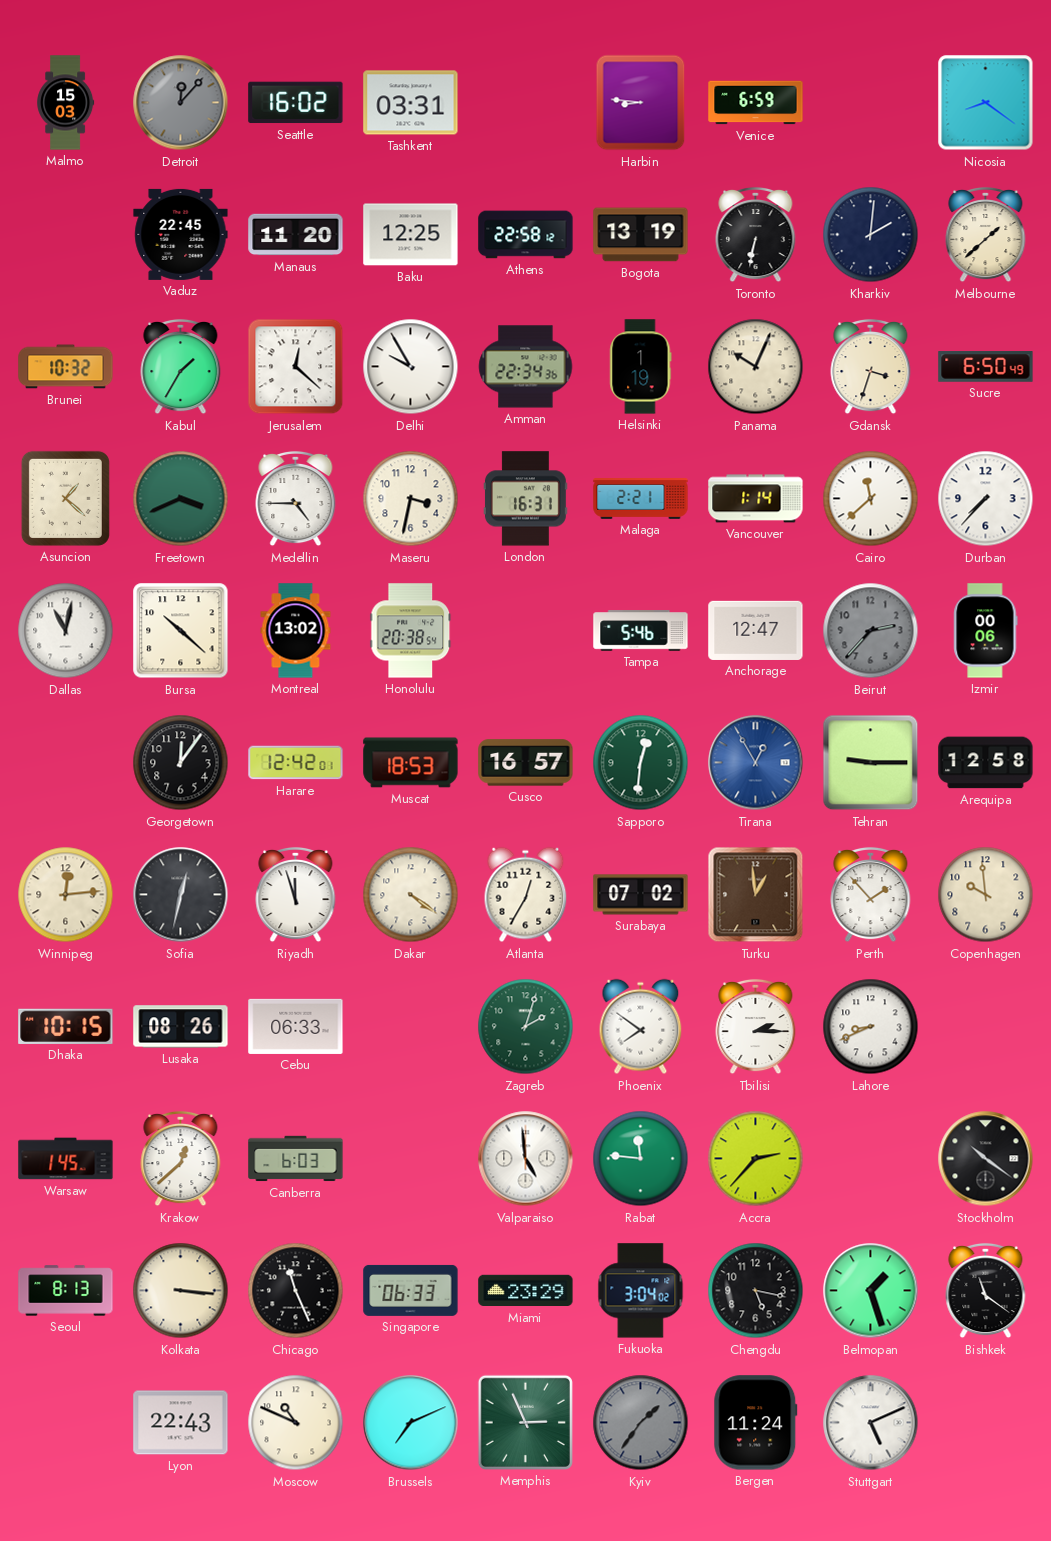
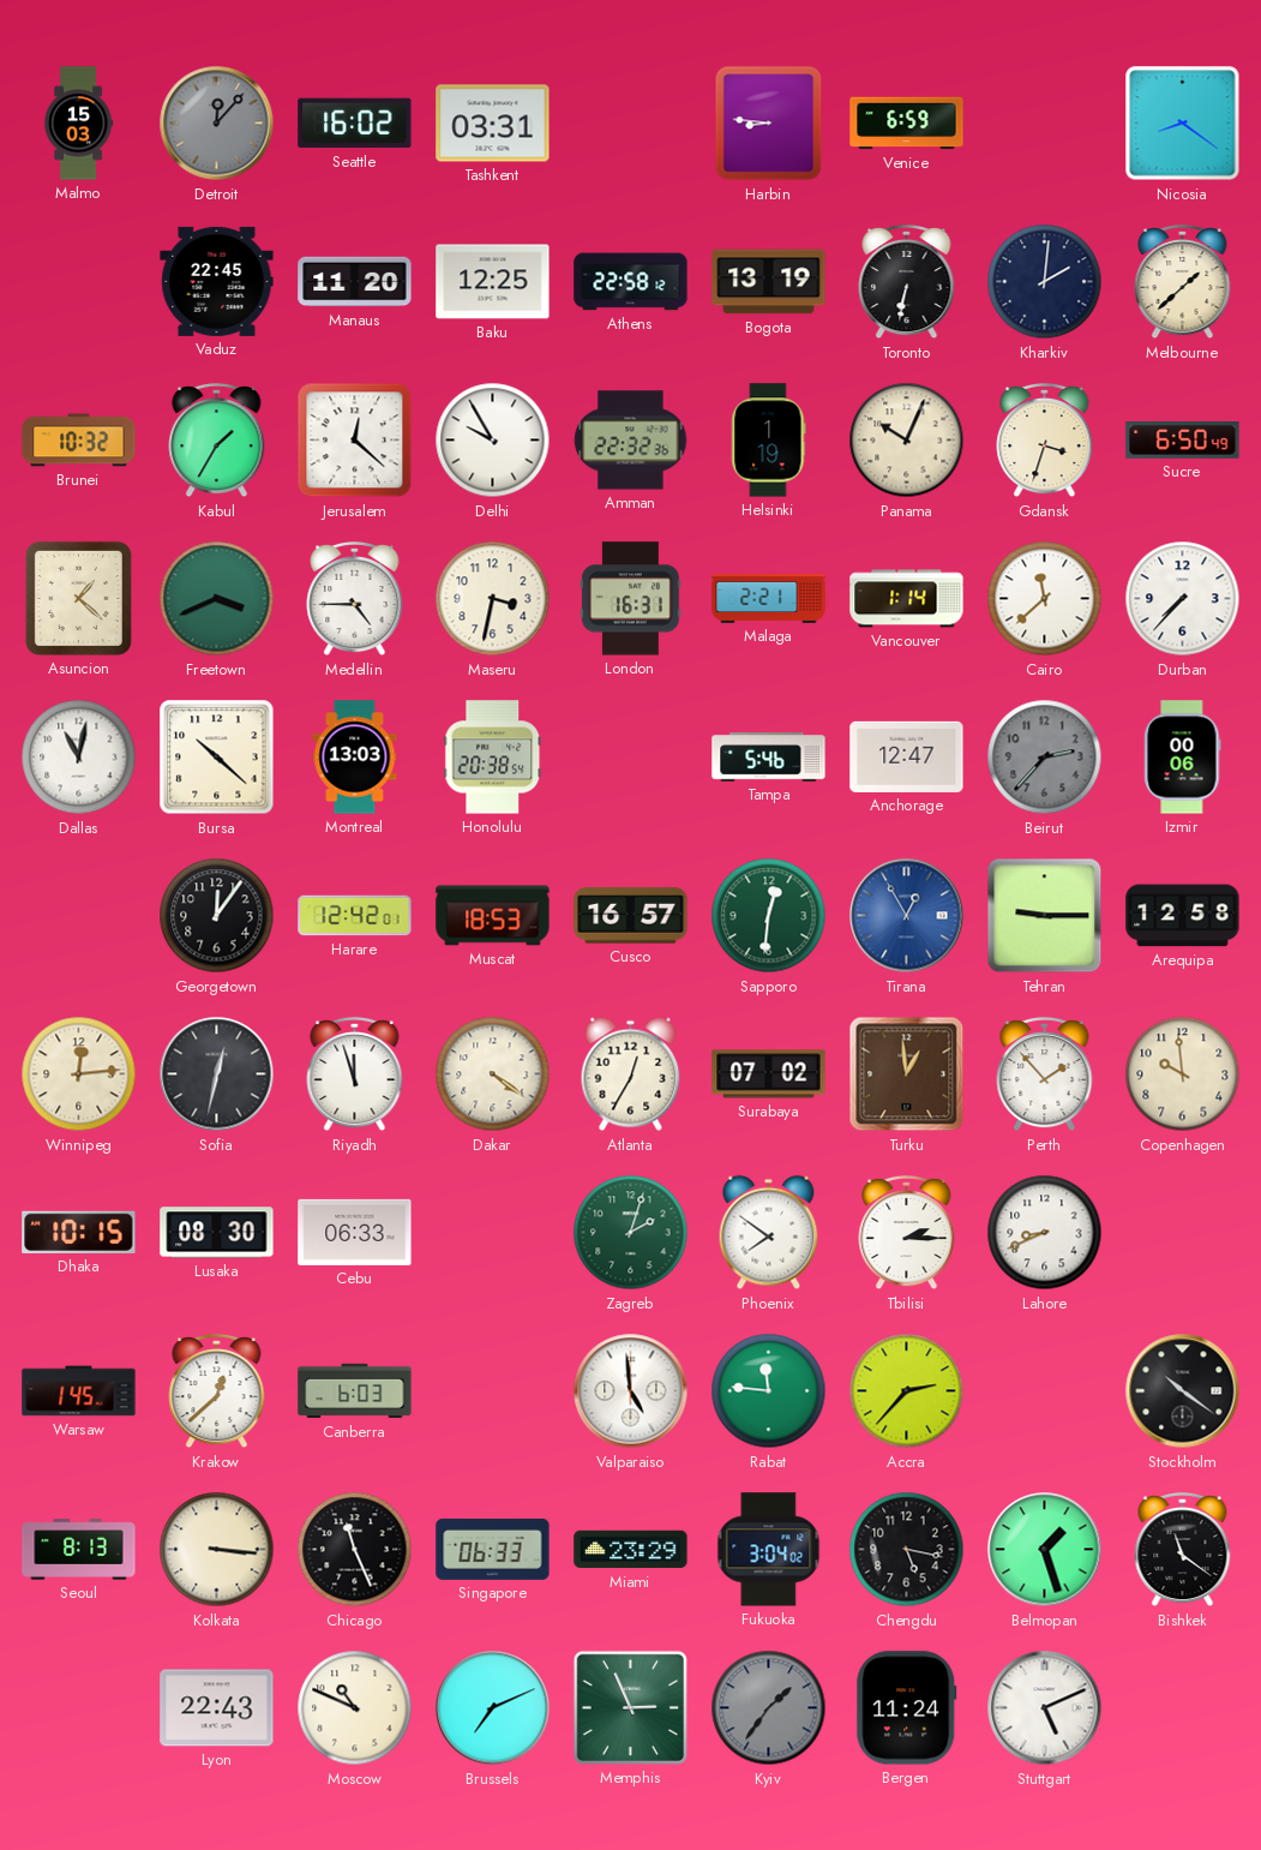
Amman: 22:34 -> 22:32
Montreal: 13:02 -> 13:03
Lusaka: 08:26 -> 08:30
